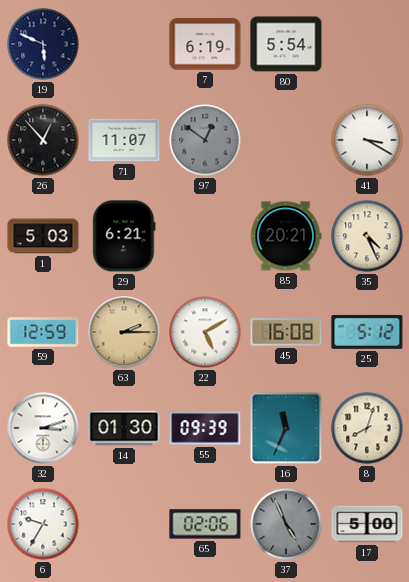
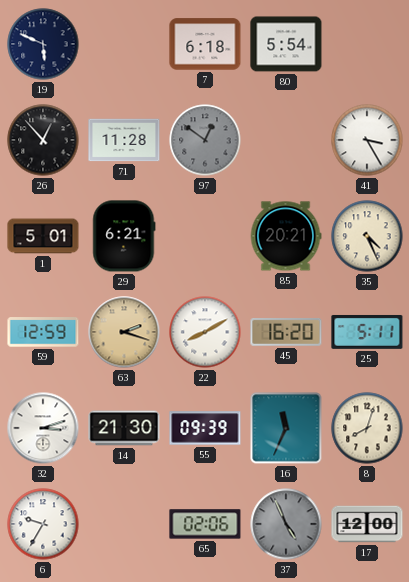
7: 6:19 -> 6:18
71: 11:07 -> 11:28
41: 3:20 -> 3:25
1: 5:03 -> 5:01
63: 2:15 -> 2:18
22: 5:10 -> 8:10
45: 16:08 -> 16:20
25: 5:12 -> 5:11
14: 01:30 -> 21:30
17: 5:00 -> 12:00
